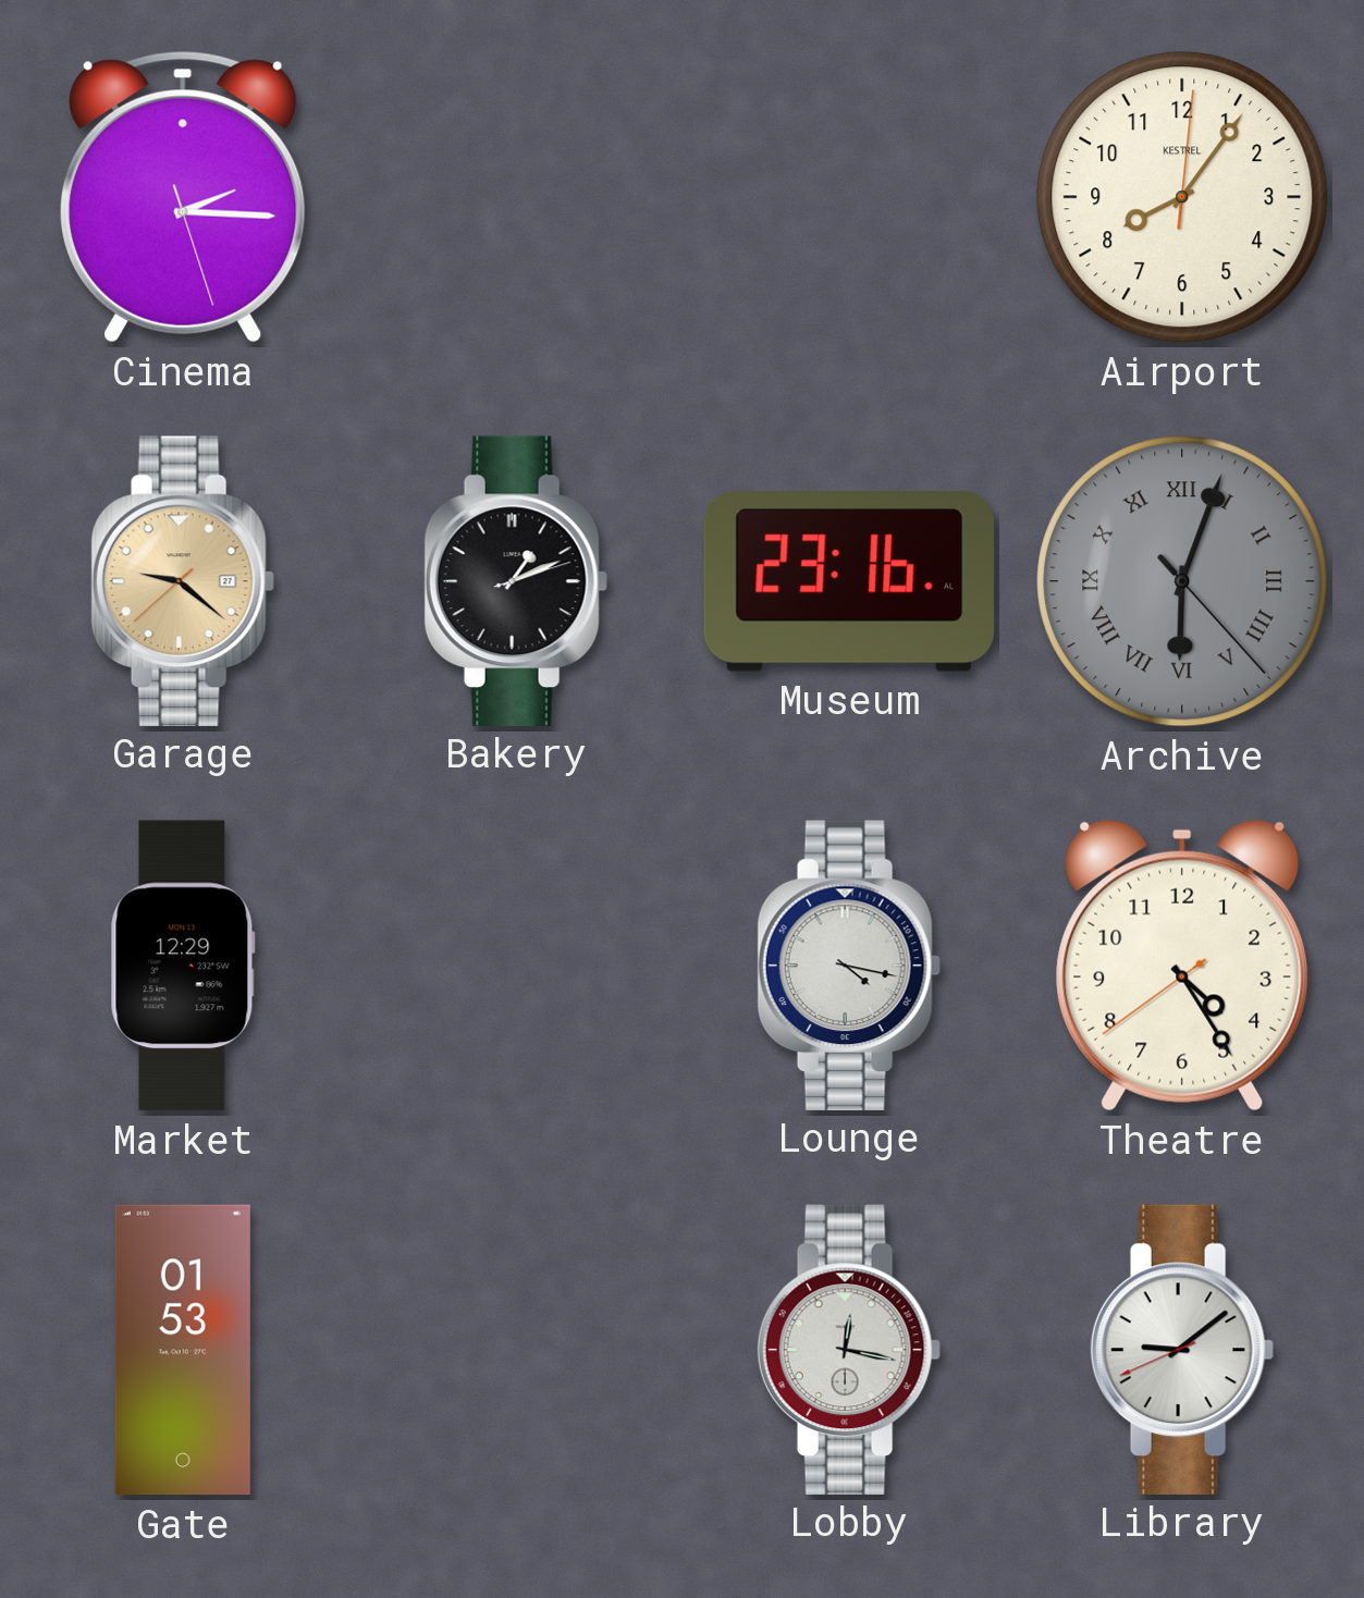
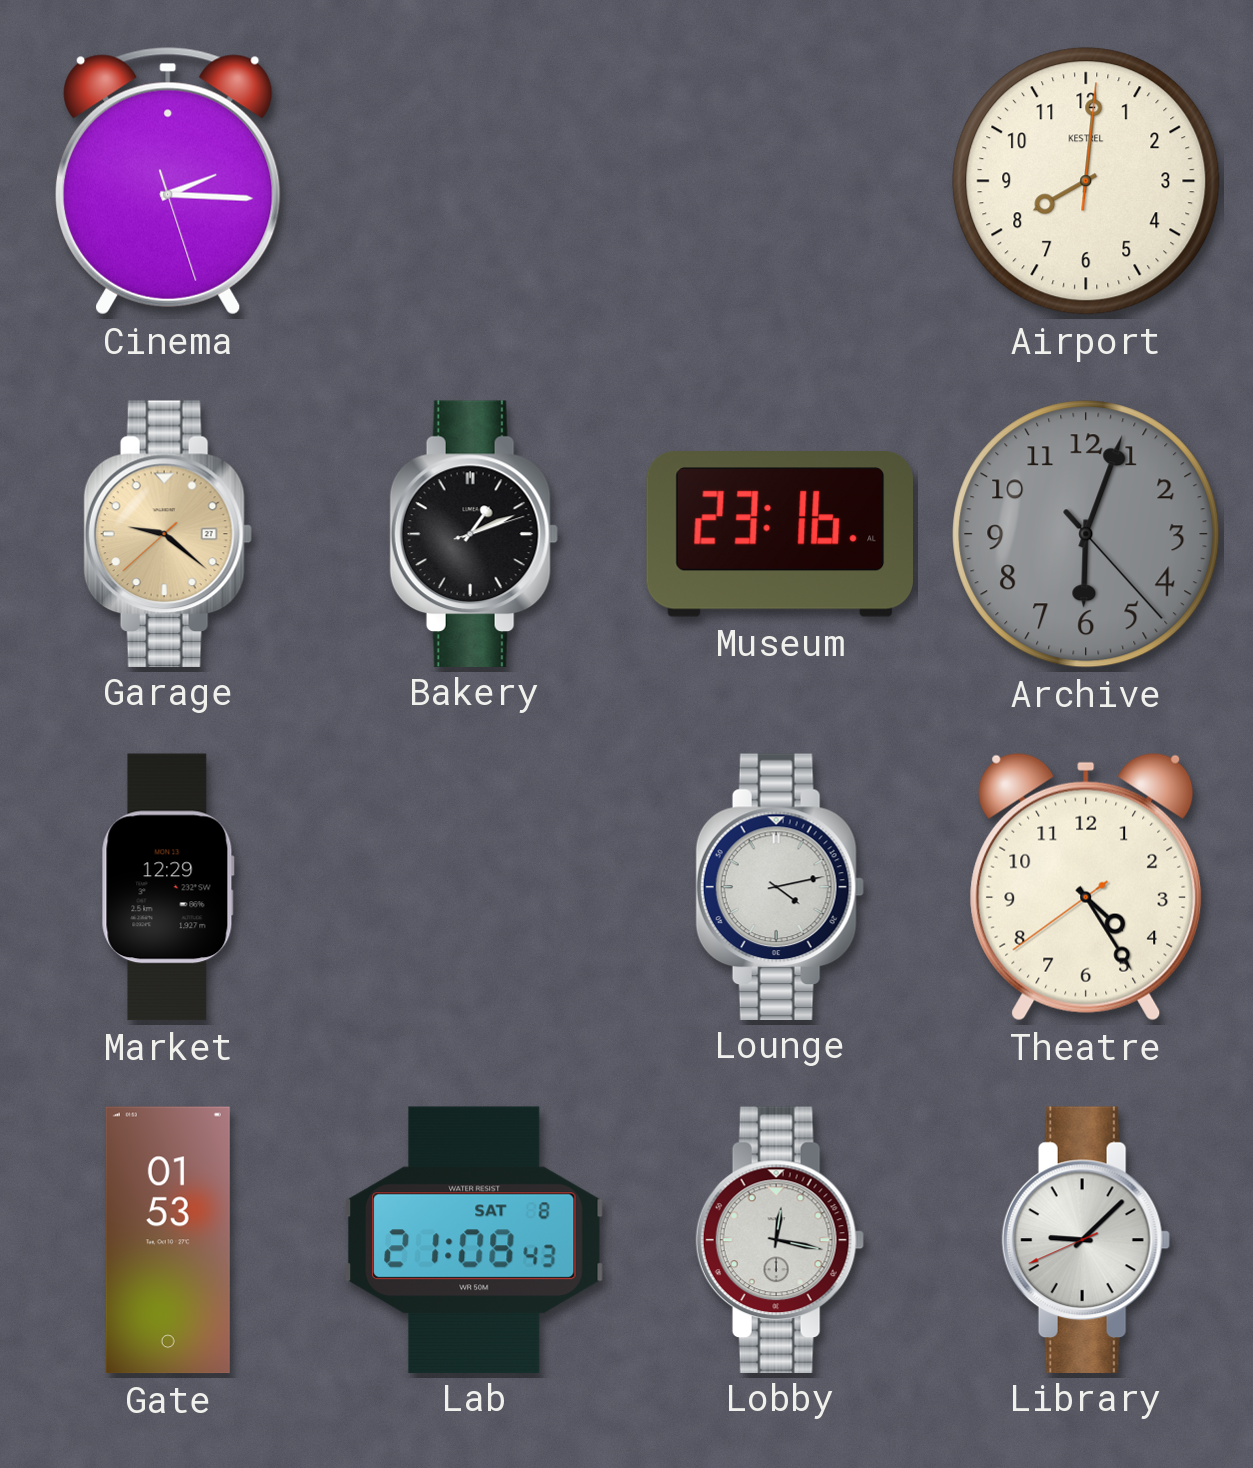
Airport: 8:06 -> 8:01
Archive numerals: Roman -> Arabic
Lounge: 4:17 -> 4:13
Lab: none -> 21:08
Library: 9:08 -> 9:07
